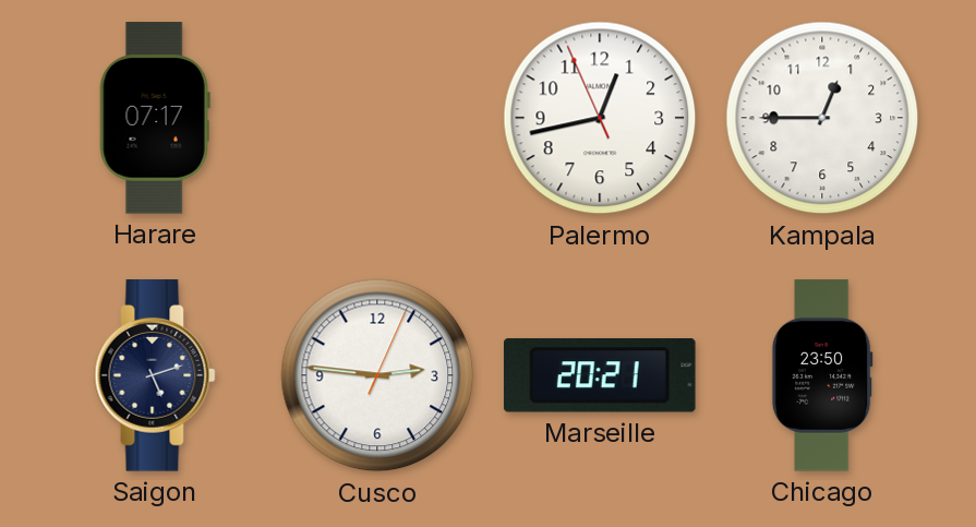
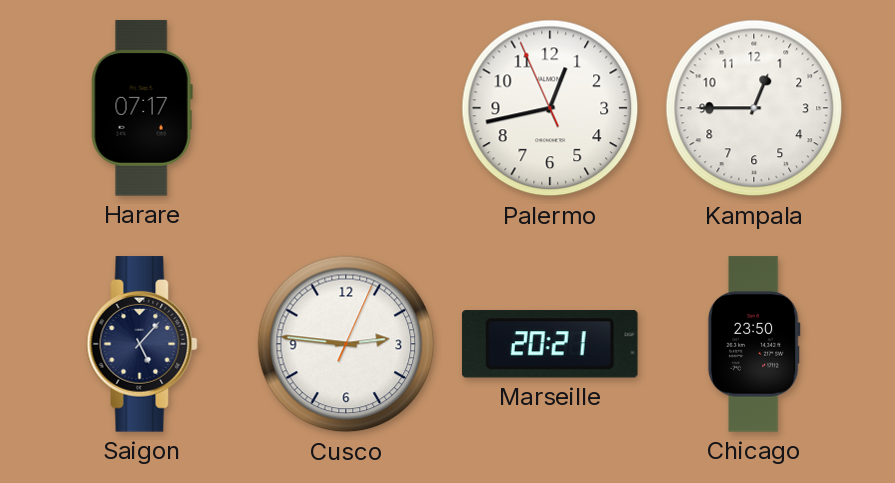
Saigon: 5:12 -> 5:07
